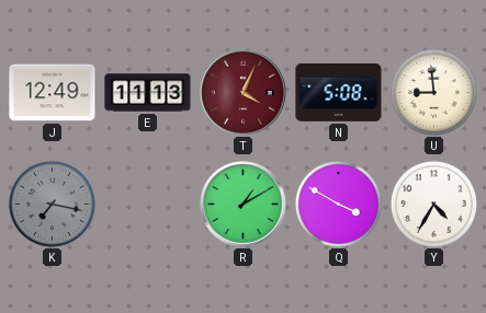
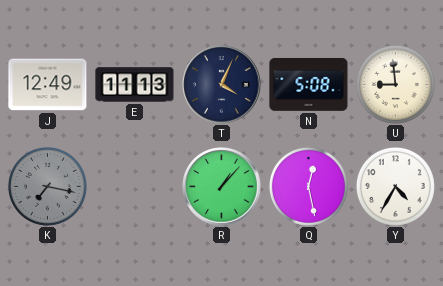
T dial: burgundy -> navy
R: 1:10 -> 1:07
Q: 3:50 -> 12:28
